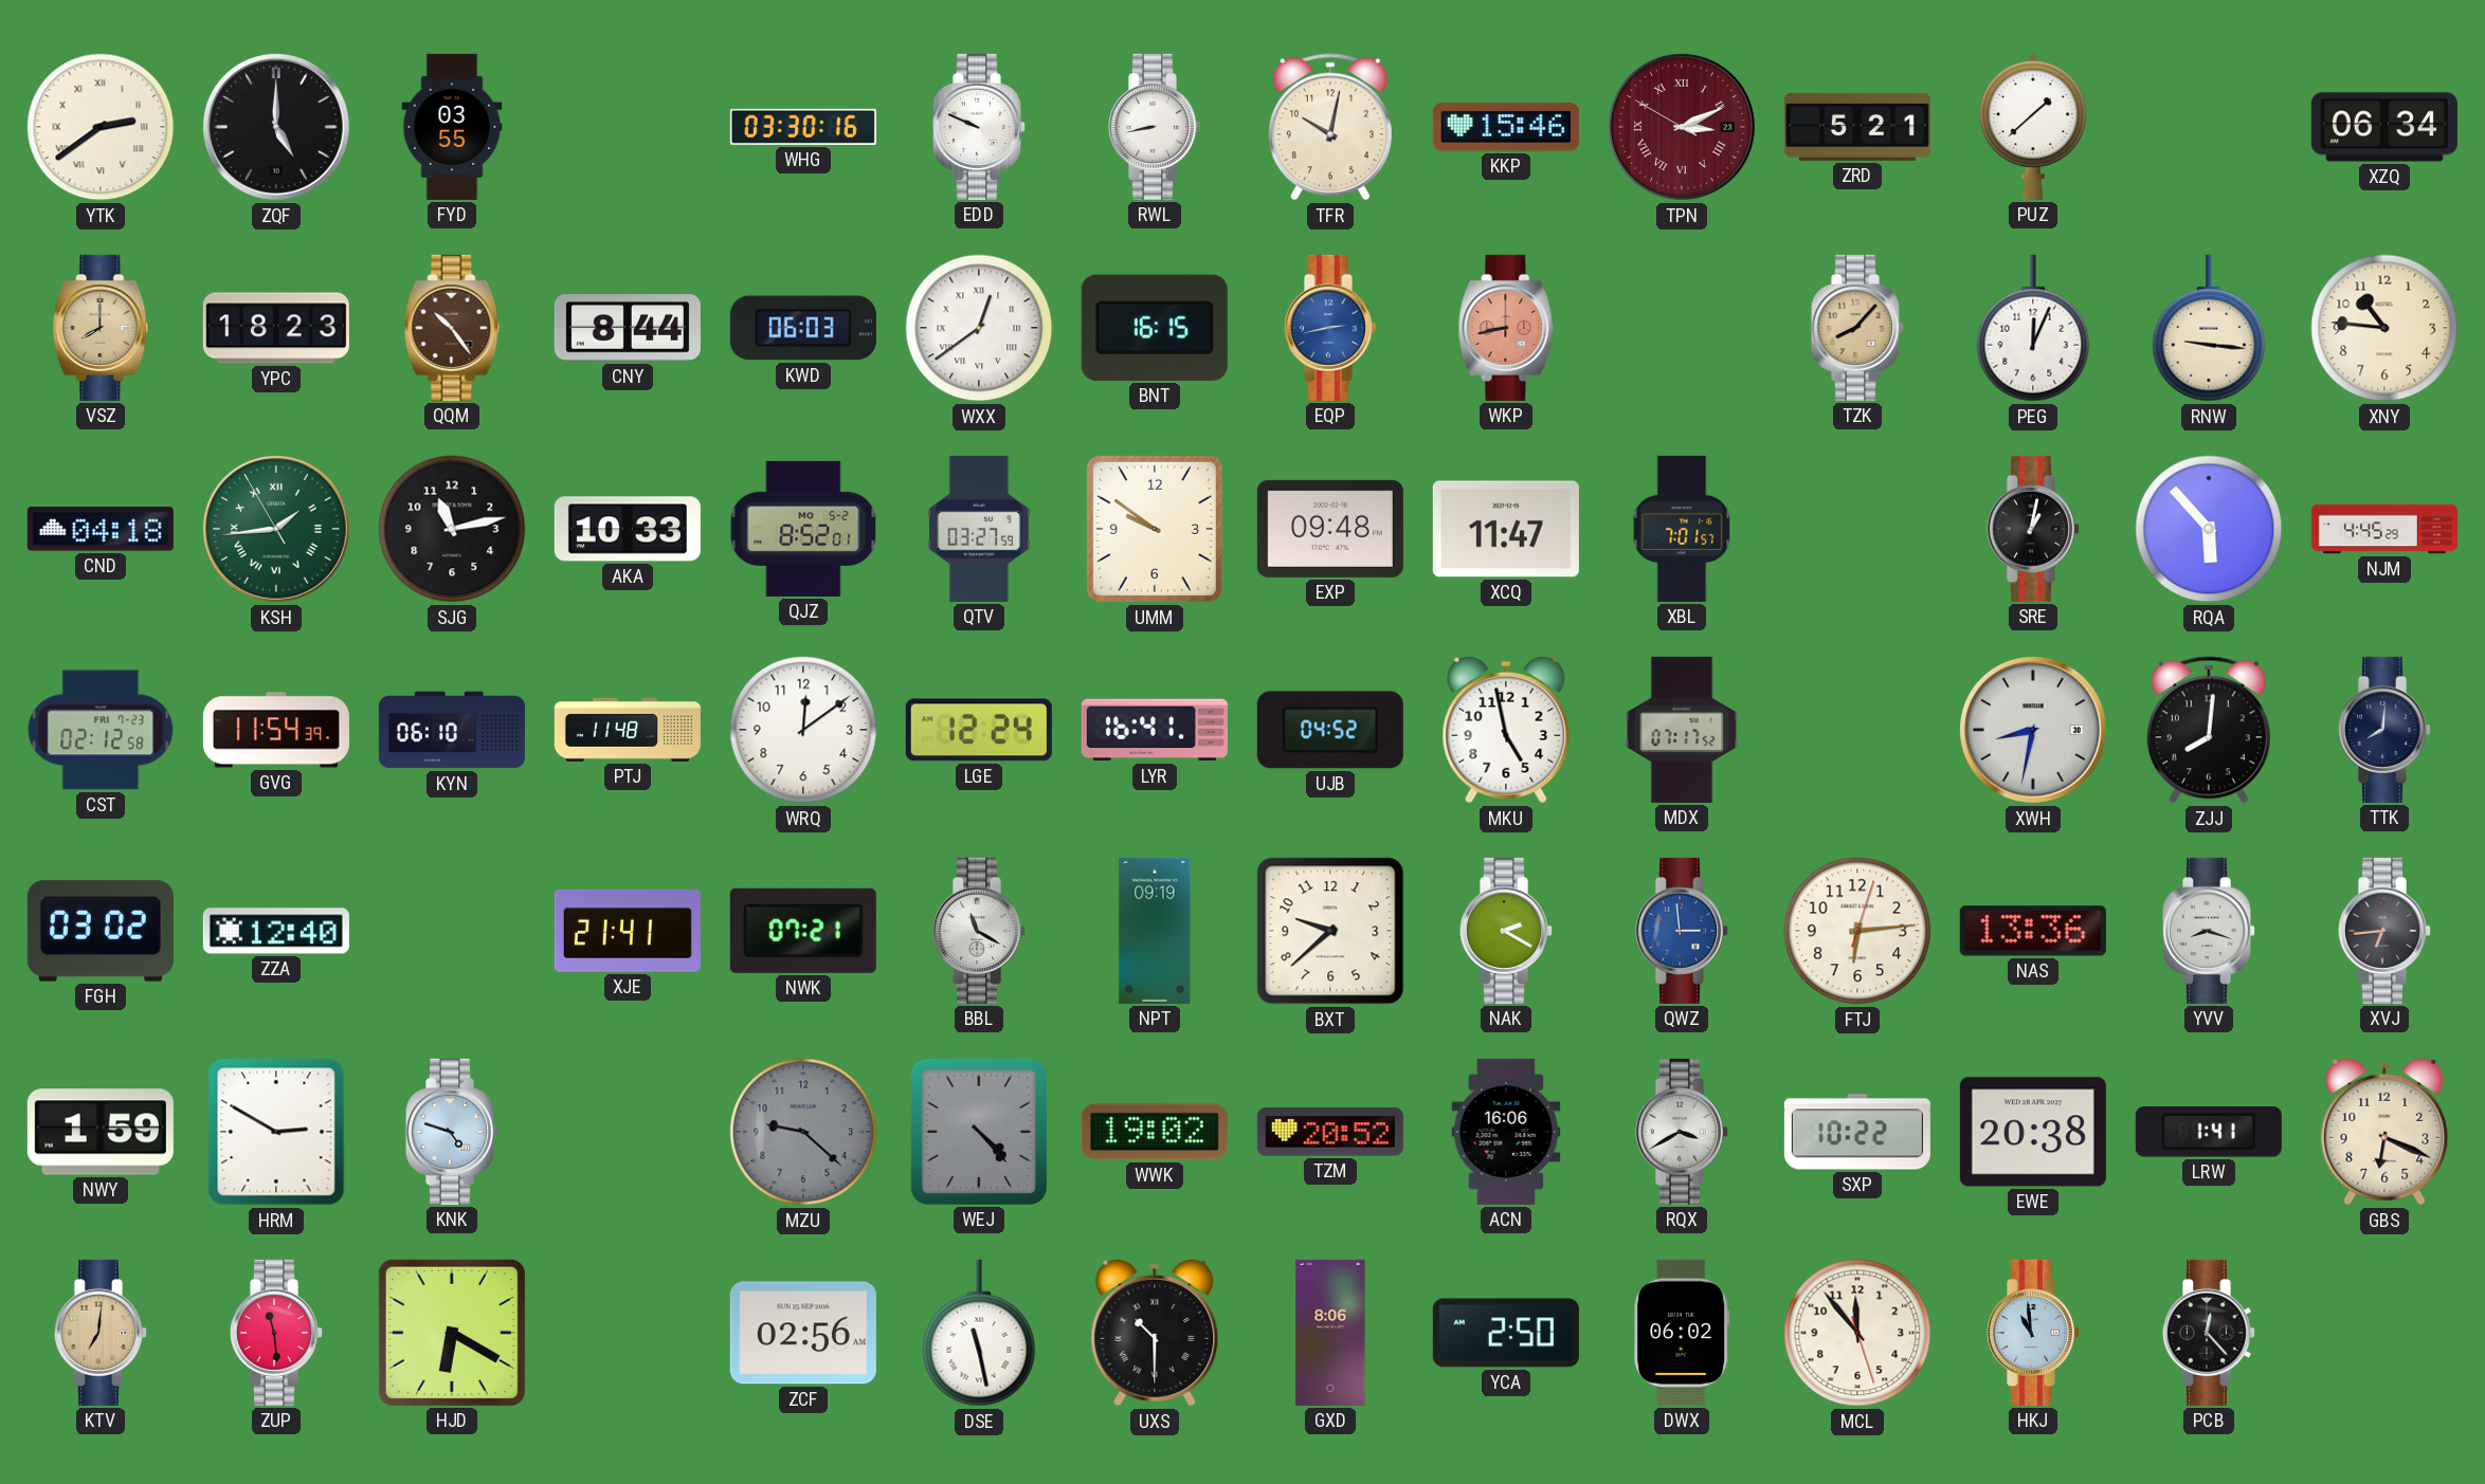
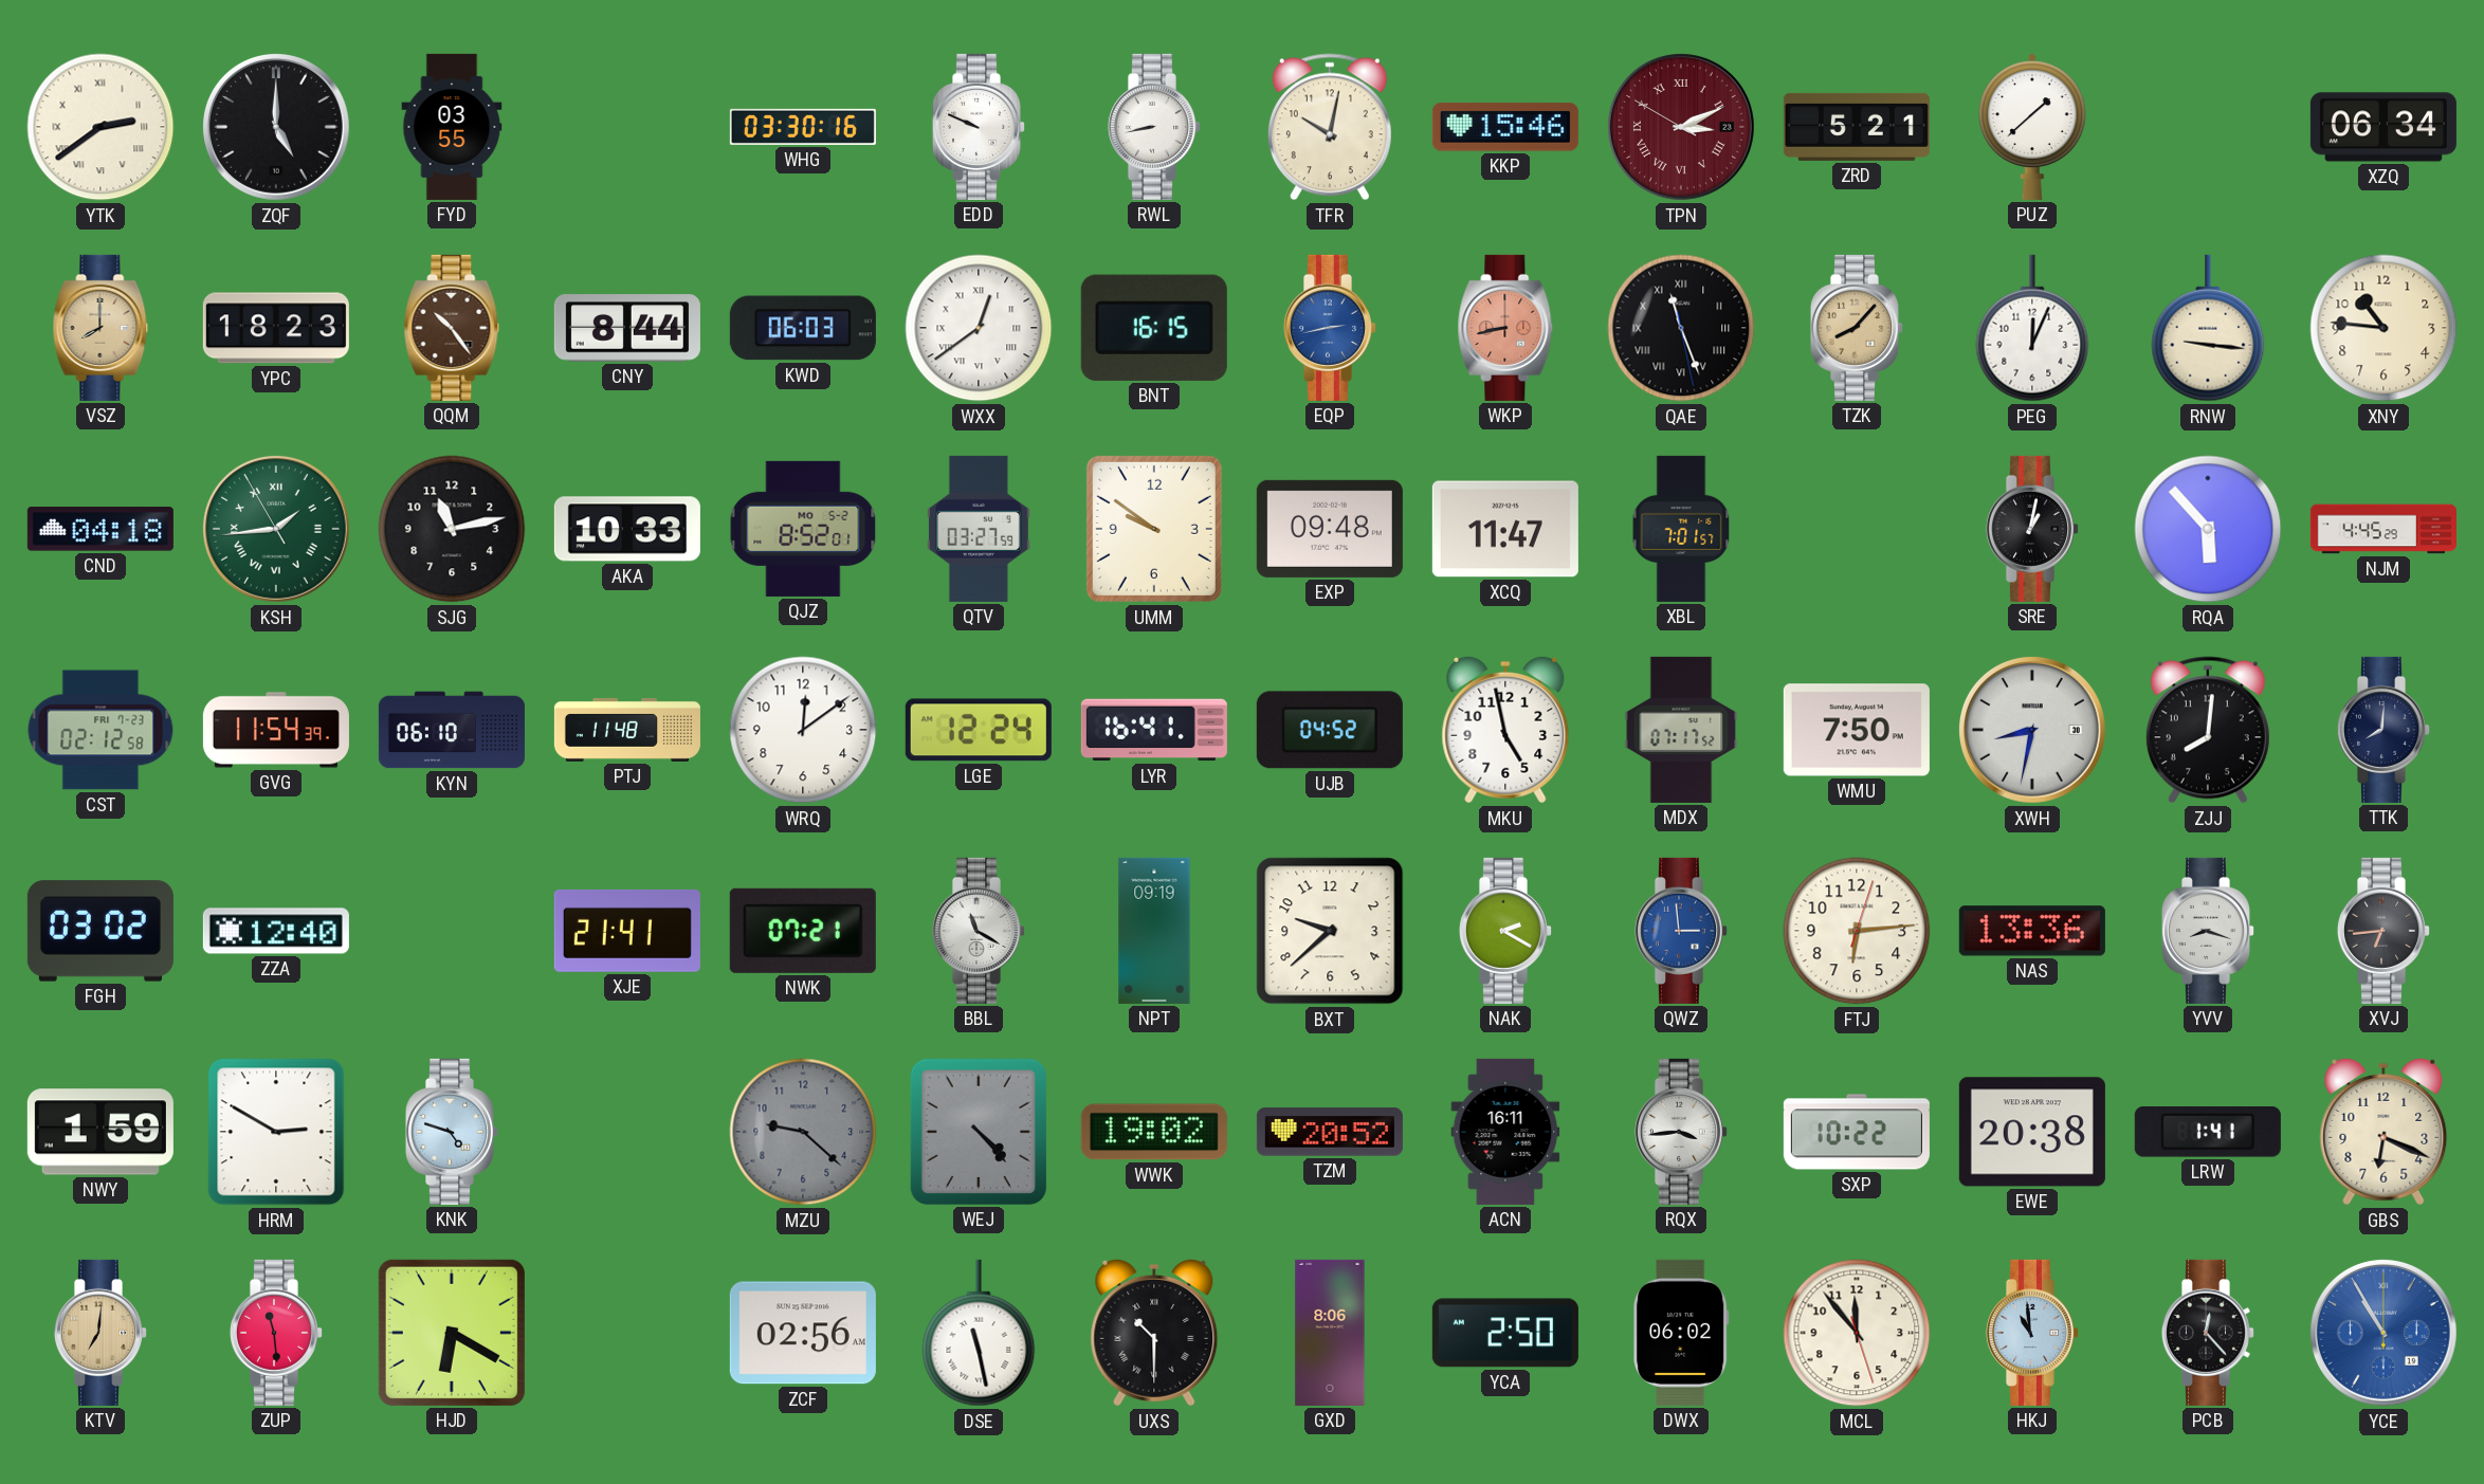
QAE: none -> 11:26
WMU: none -> 7:50
ACN: 16:06 -> 16:11
RQX: 3:40 -> 3:44
YCE: none -> 10:55
